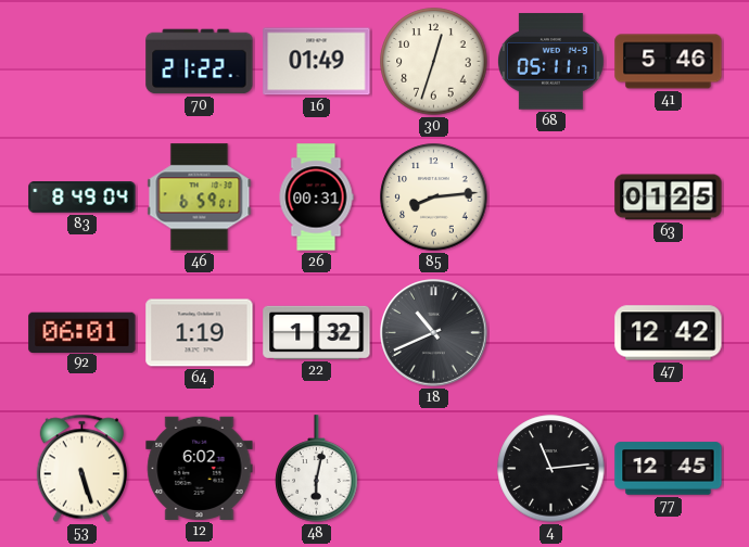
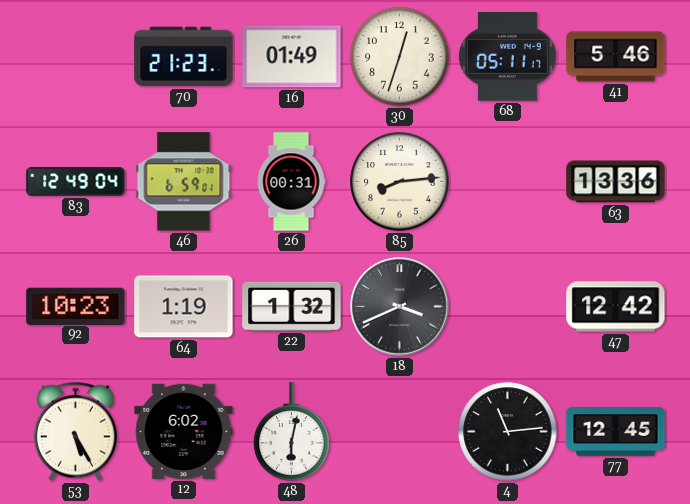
70: 21:22 -> 21:23
83: 8:49 -> 12:49
63: 01:25 -> 13:36
92: 06:01 -> 10:23
18: 10:41 -> 3:41
53: 5:27 -> 5:25
